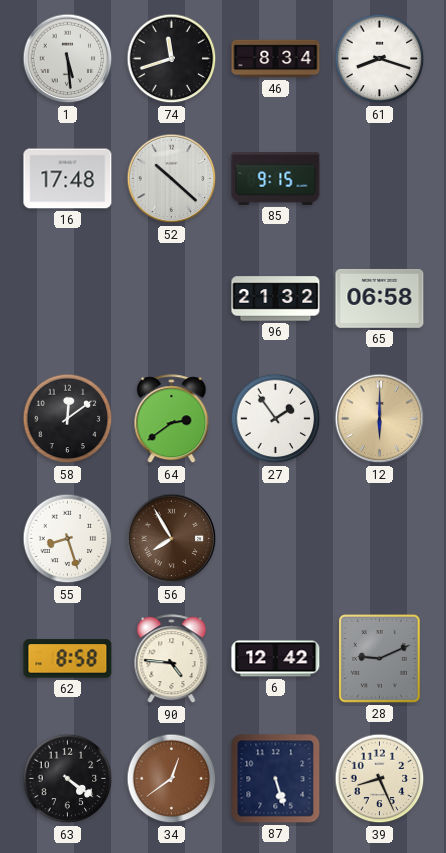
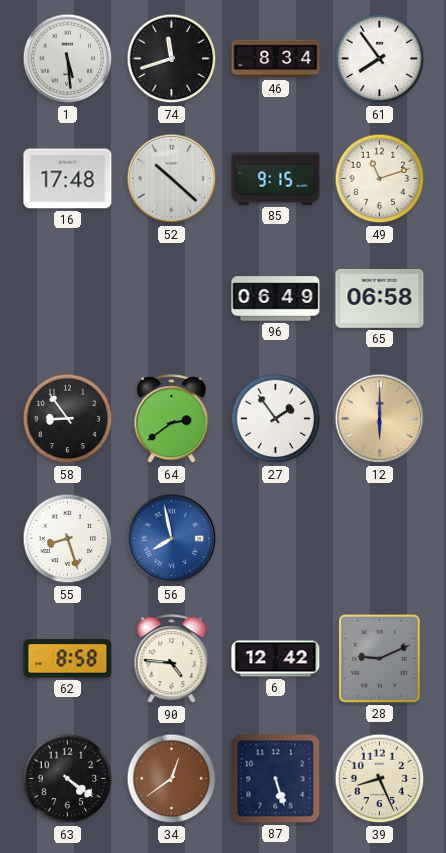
61: 8:18 -> 7:54
49: none -> 11:12
96: 21:32 -> 06:49
58: 12:09 -> 8:54
56: 7:55 -> 7:58
56 dial: brown -> blue
